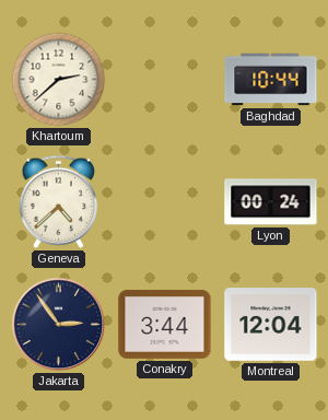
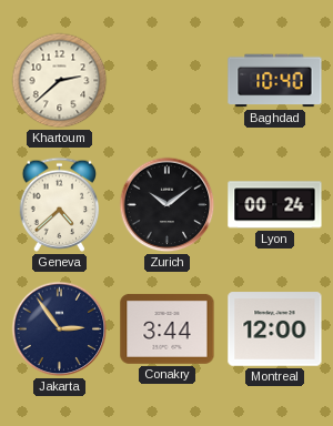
Baghdad: 10:44 -> 10:40
Zurich: none -> 10:09
Montreal: 12:04 -> 12:00
